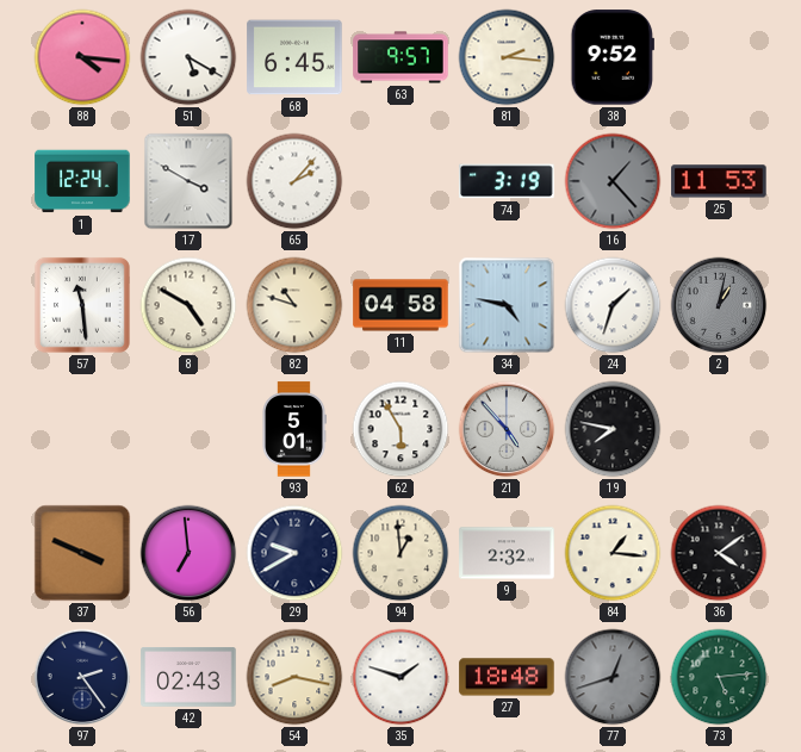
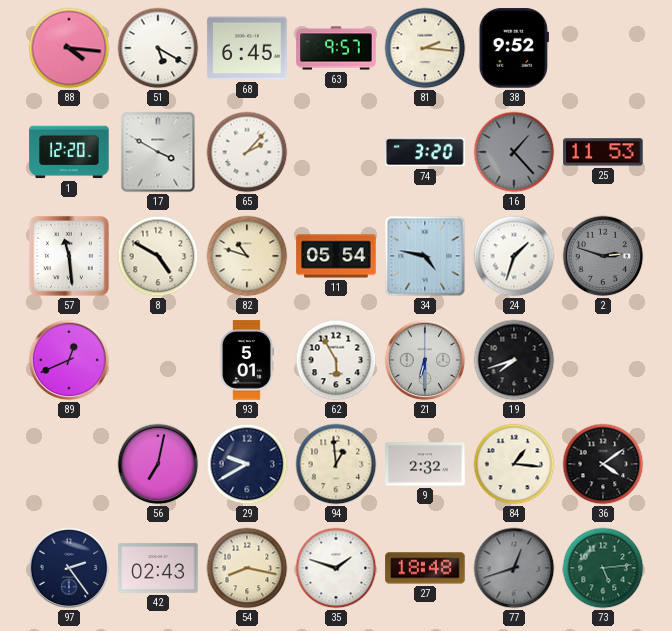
1: 12:24 -> 12:20
74: 3:19 -> 3:20
11: 04:58 -> 05:54
2: 1:02 -> 2:48
89: none -> 12:41
21: 4:53 -> 6:30
19: 7:47 -> 7:42
37: 3:49 -> none
56: 6:59 -> 7:02
